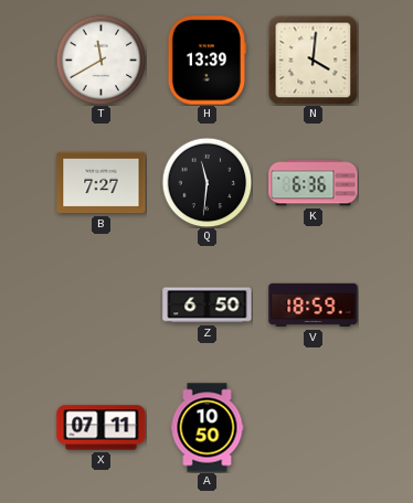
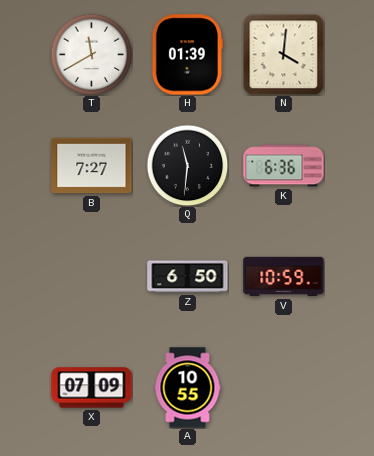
H: 13:39 -> 01:39
V: 18:59 -> 10:59
X: 07:11 -> 07:09
A: 10:50 -> 10:55
